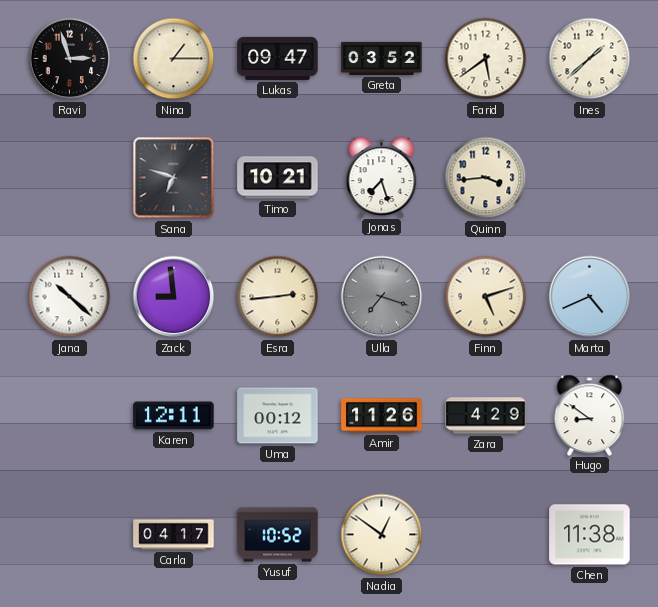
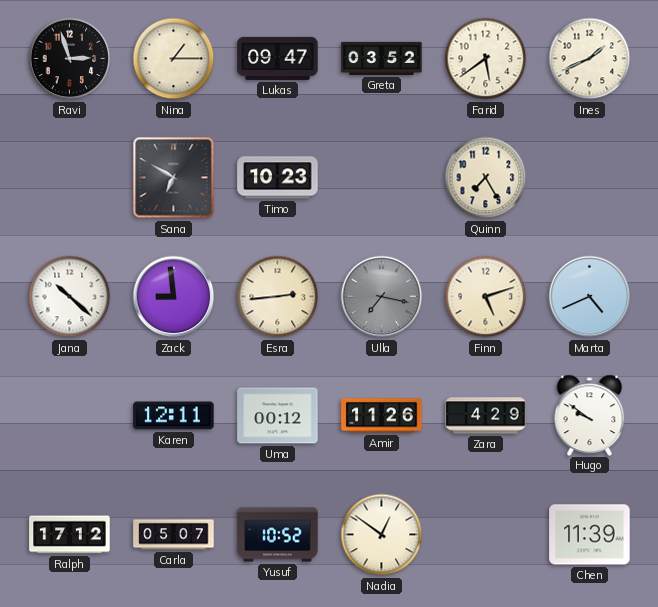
Ines: 1:38 -> 1:41
Sana: 6:48 -> 6:50
Timo: 10:21 -> 10:23
Jonas: 7:27 -> none
Quinn: 3:44 -> 7:25
Ulla: 7:18 -> 7:17
Hugo: 8:51 -> 9:51
Ralph: none -> 17:12
Carla: 04:17 -> 05:07
Chen: 11:38 -> 11:39
